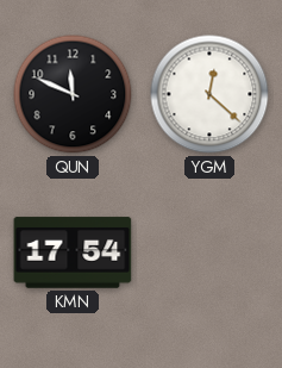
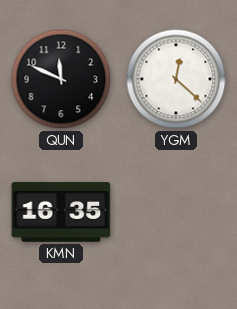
KMN: 17:54 -> 16:35
